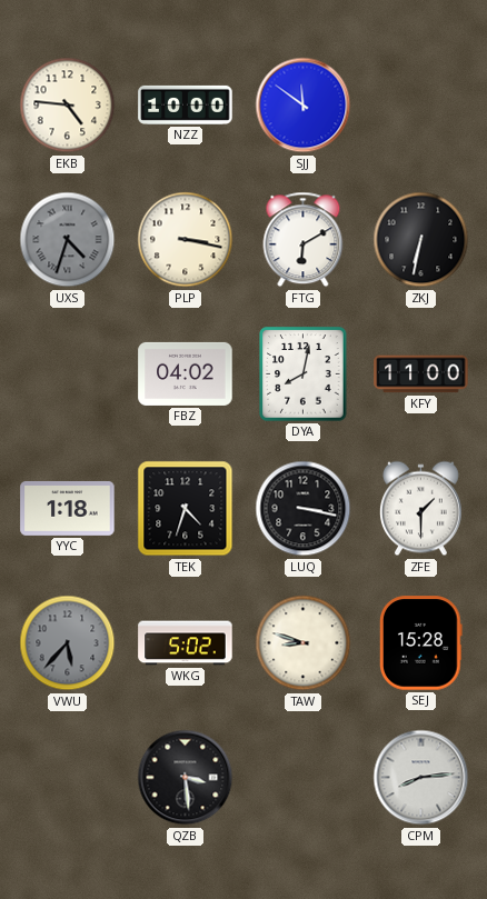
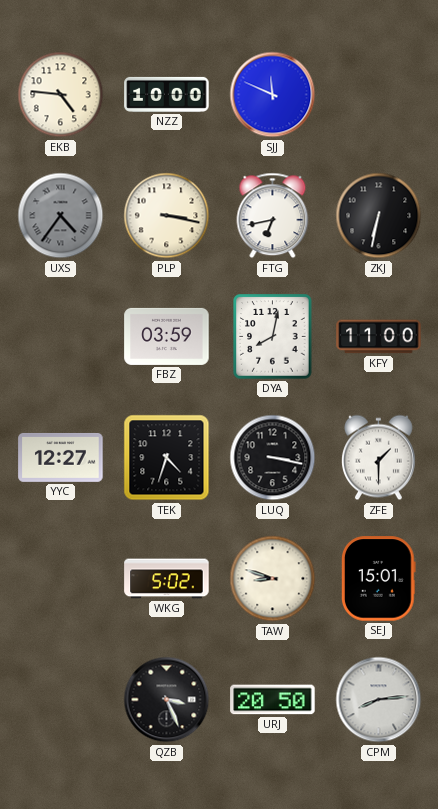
SJJ: 11:51 -> 11:49
UXS: 4:33 -> 4:36
FTG: 6:10 -> 6:43
FBZ: 04:02 -> 03:59
YYC: 1:18 -> 12:27
VWU: 5:37 -> none
SEJ: 15:28 -> 15:01
QZB: 3:29 -> 3:26
URJ: none -> 20:50
